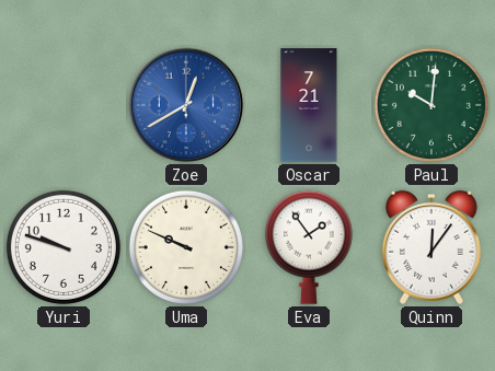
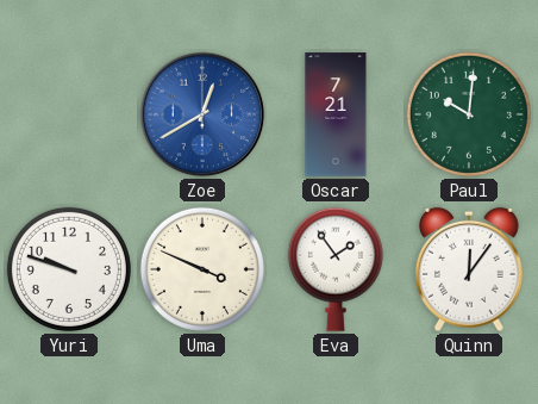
Uma: 9:49 -> 3:49
